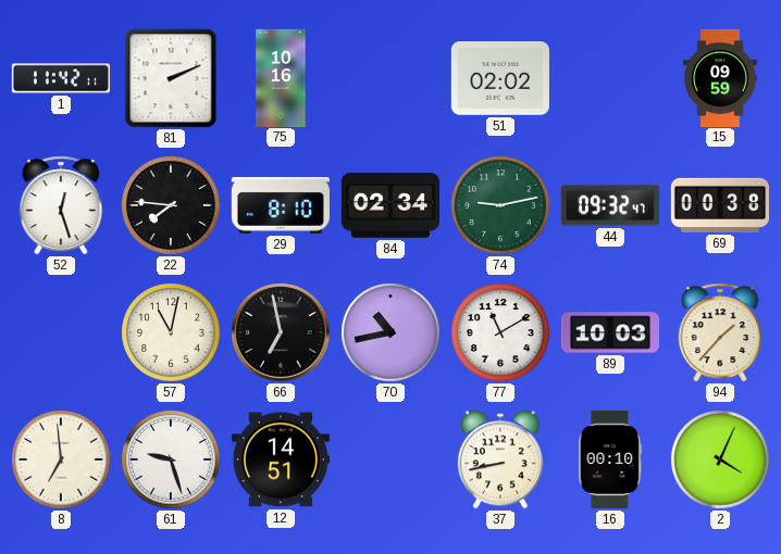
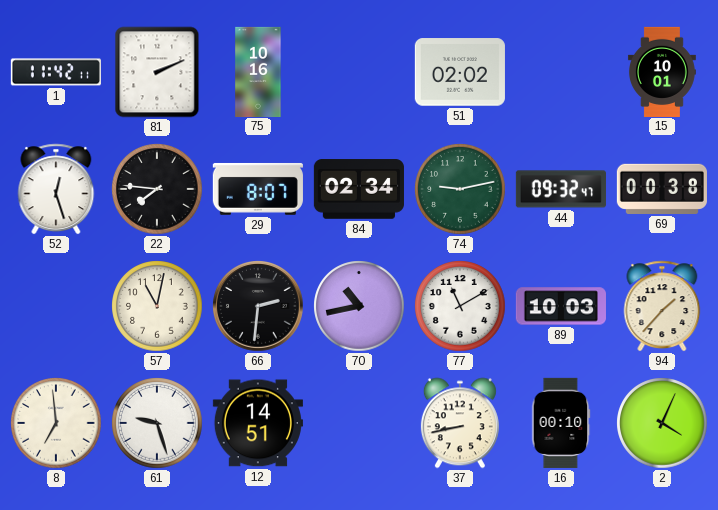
15: 09:59 -> 10:01
29: 8:10 -> 8:07
66: 6:58 -> 2:31
